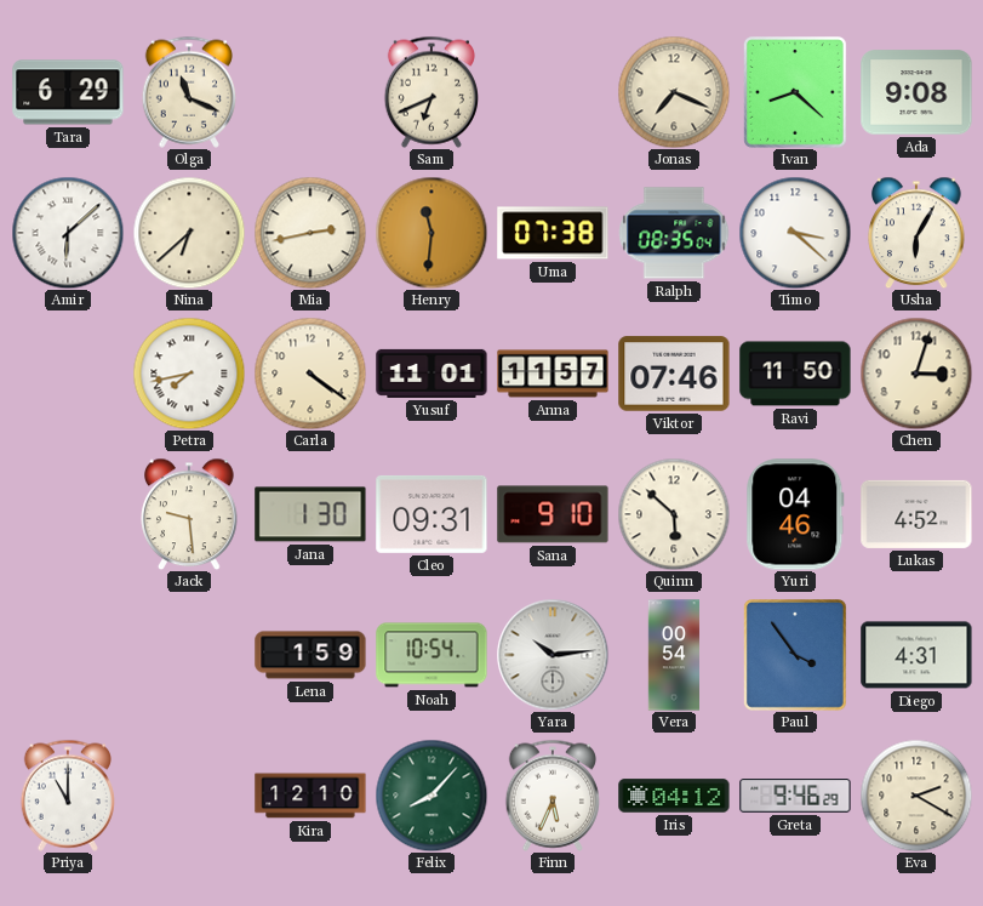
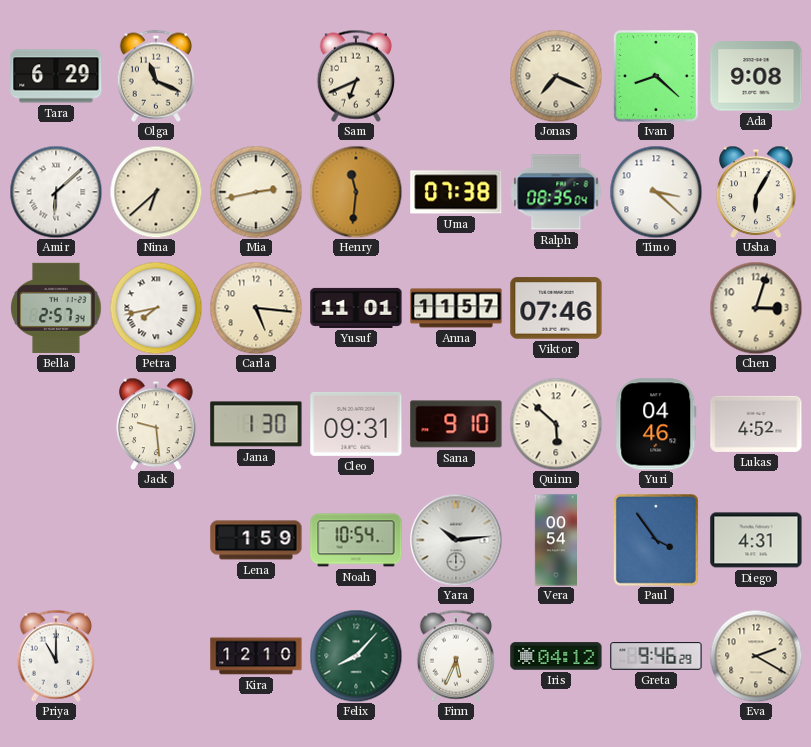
Bella: none -> 2:57
Carla: 4:21 -> 5:16
Ravi: 11:50 -> none
